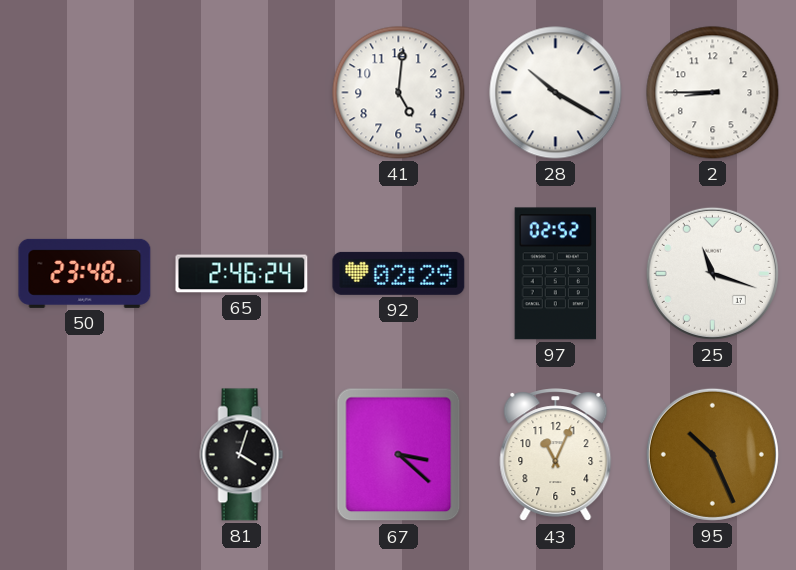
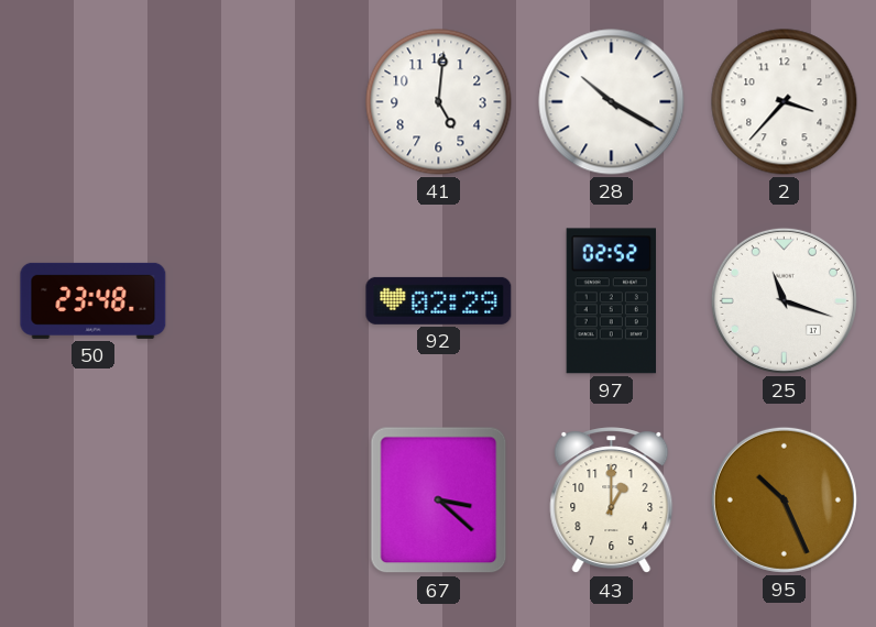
2: 8:45 -> 3:37
65: 2:46 -> none
81: 4:03 -> none
43: 11:04 -> 1:00
